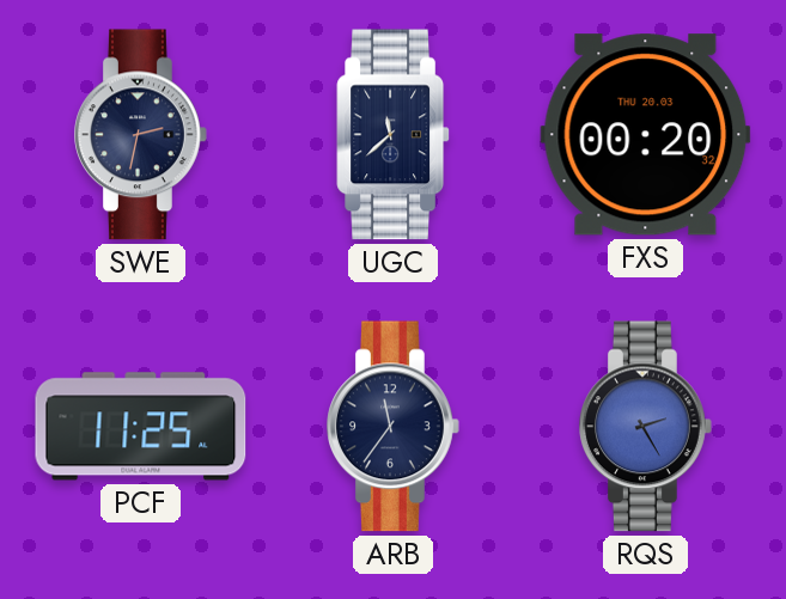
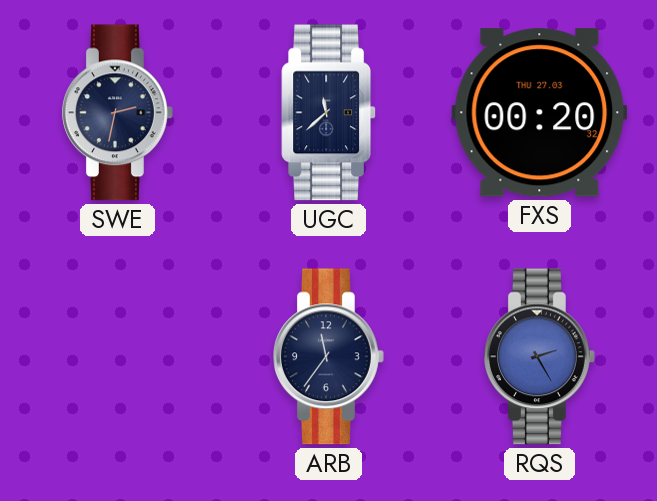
FXS date: THU 20.03 -> THU 27.03
PCF: 11:25 -> none
